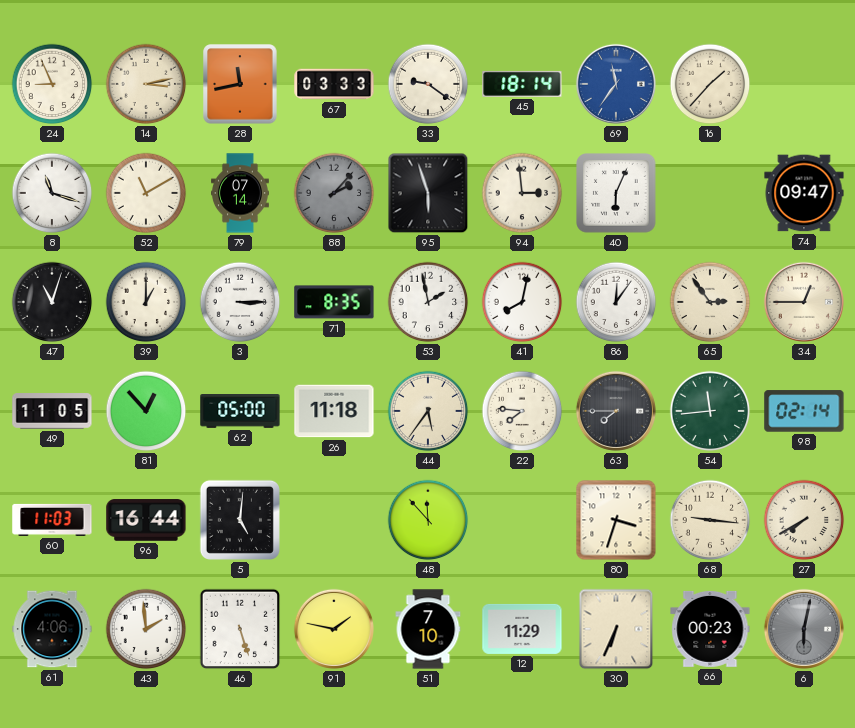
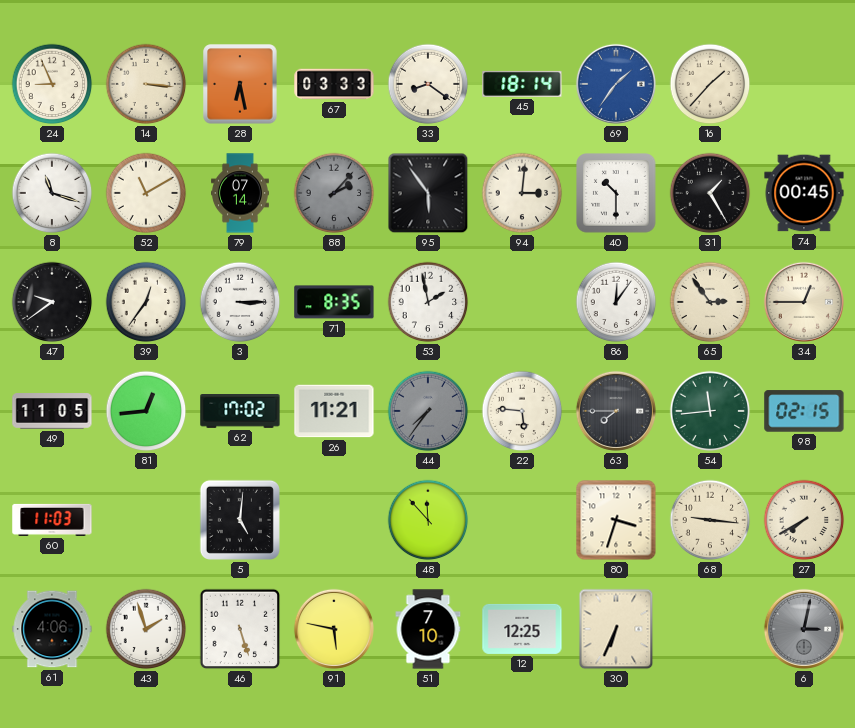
14: 3:13 -> 3:16
28: 11:43 -> 6:28
33: 9:21 -> 8:21
69: 11:36 -> 1:36
95: 5:57 -> 5:54
94: 2:59 -> 3:01
40: 6:04 -> 10:30
31: none -> 1:25
74: 09:47 -> 00:45
47: 11:03 -> 9:39
39: 1:00 -> 12:36
41: 8:02 -> none
81: 12:53 -> 12:44
62: 05:00 -> 17:02
26: 11:18 -> 11:21
44: 5:36 -> 7:36
44 dial: cream -> grey
22: 7:46 -> 5:46
98: 02:14 -> 02:15
96: 16:44 -> none
43: 1:59 -> 1:57
91: 1:47 -> 5:47
12: 11:29 -> 12:25
66: 00:23 -> none
6: 6:02 -> 3:02
